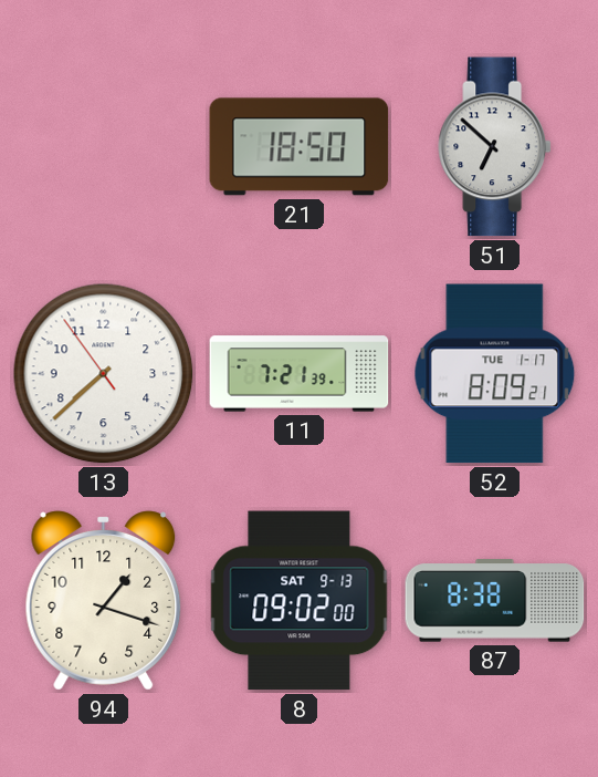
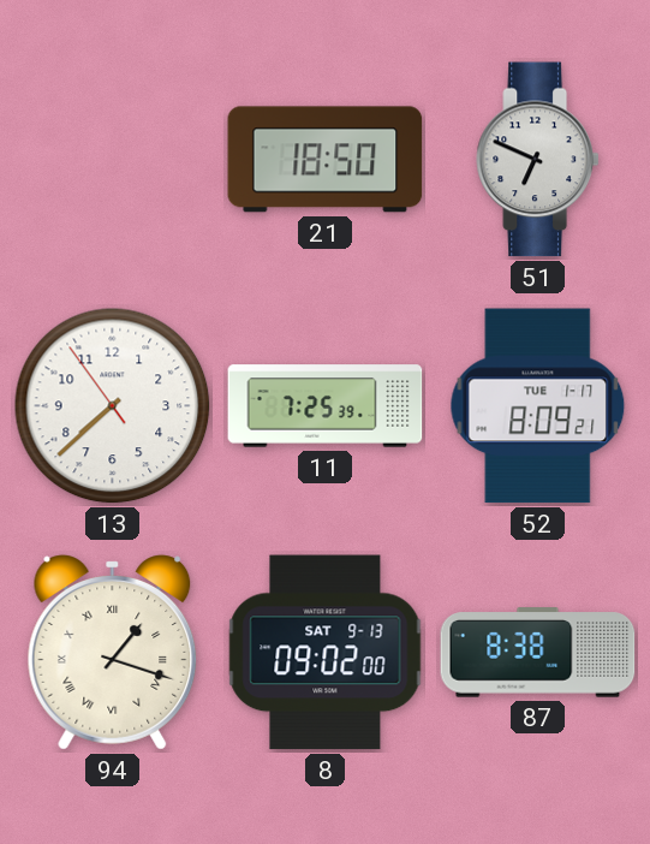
51: 6:52 -> 6:49
11: 7:21 -> 7:25
94 numerals: Arabic -> Roman
